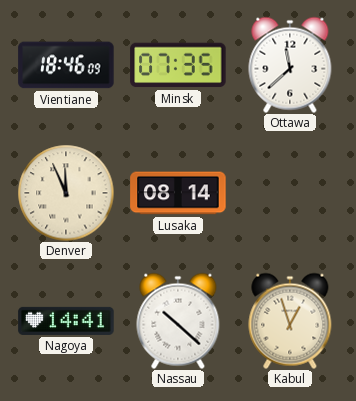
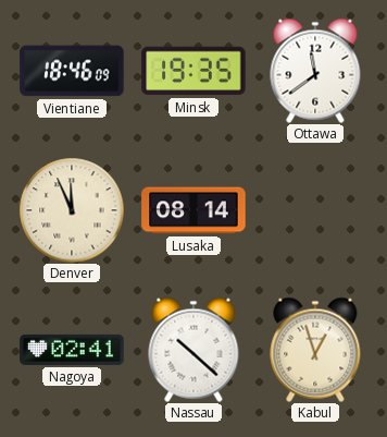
Minsk: 07:35 -> 19:35
Ottawa: 11:38 -> 11:39
Nagoya: 14:41 -> 02:41
